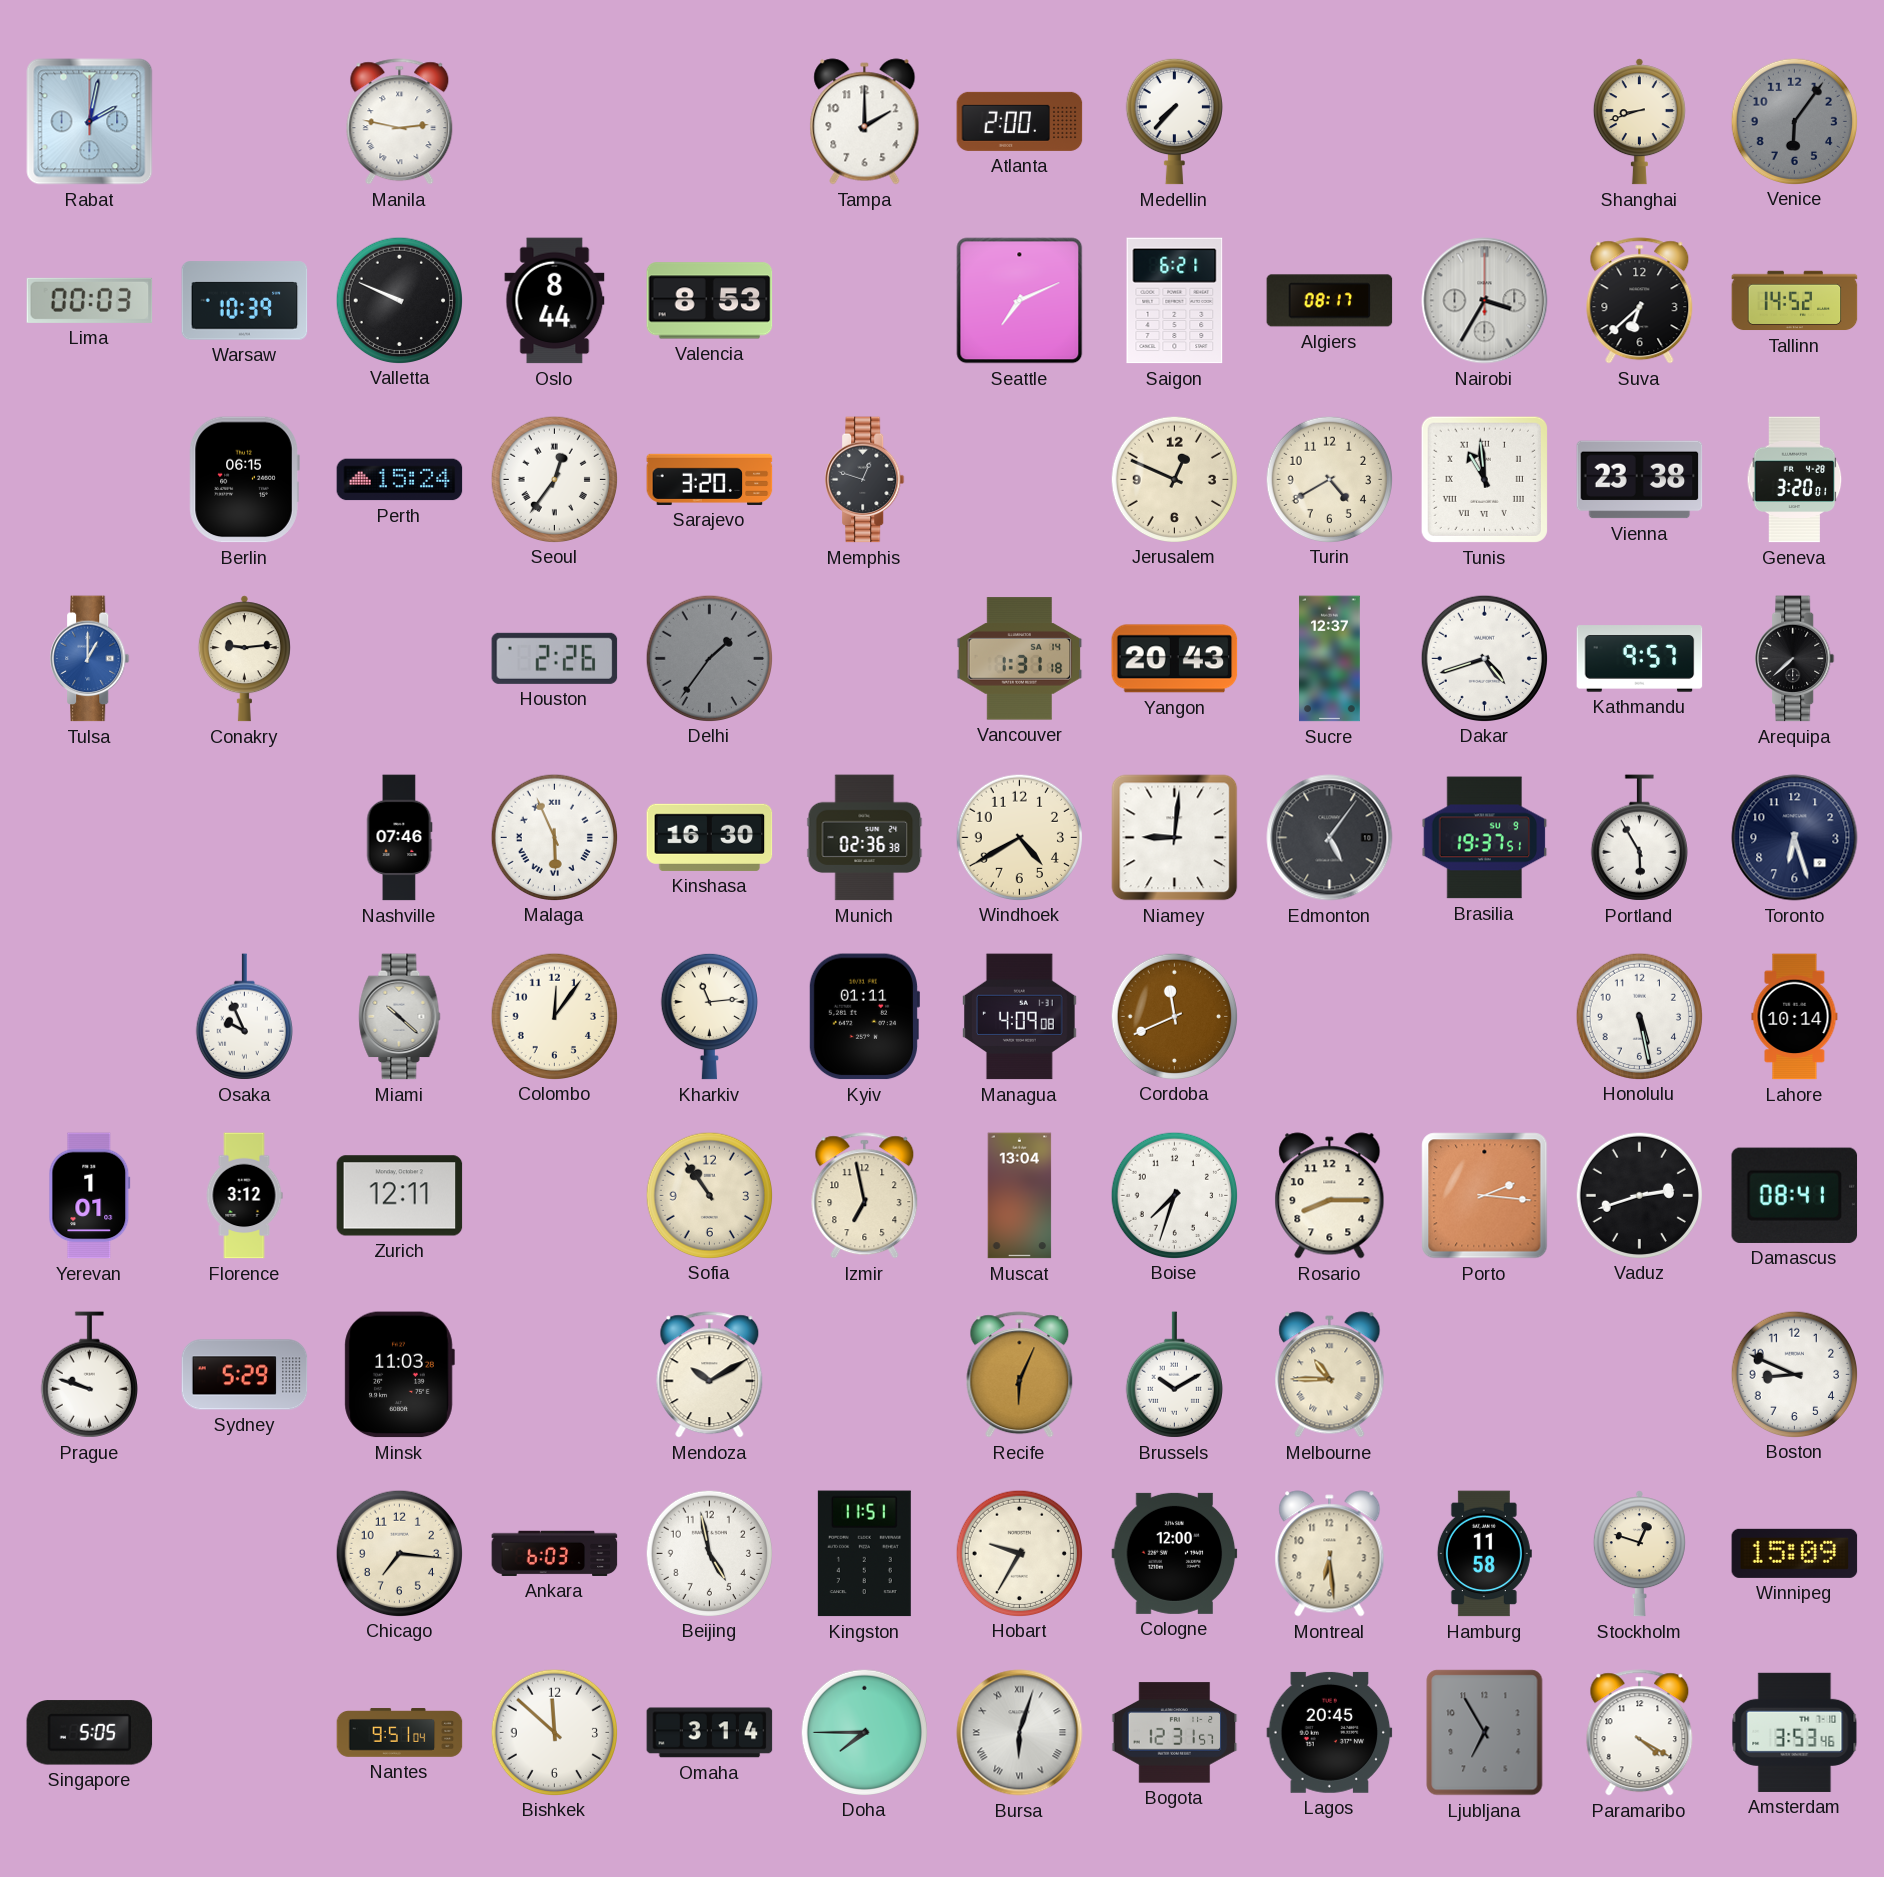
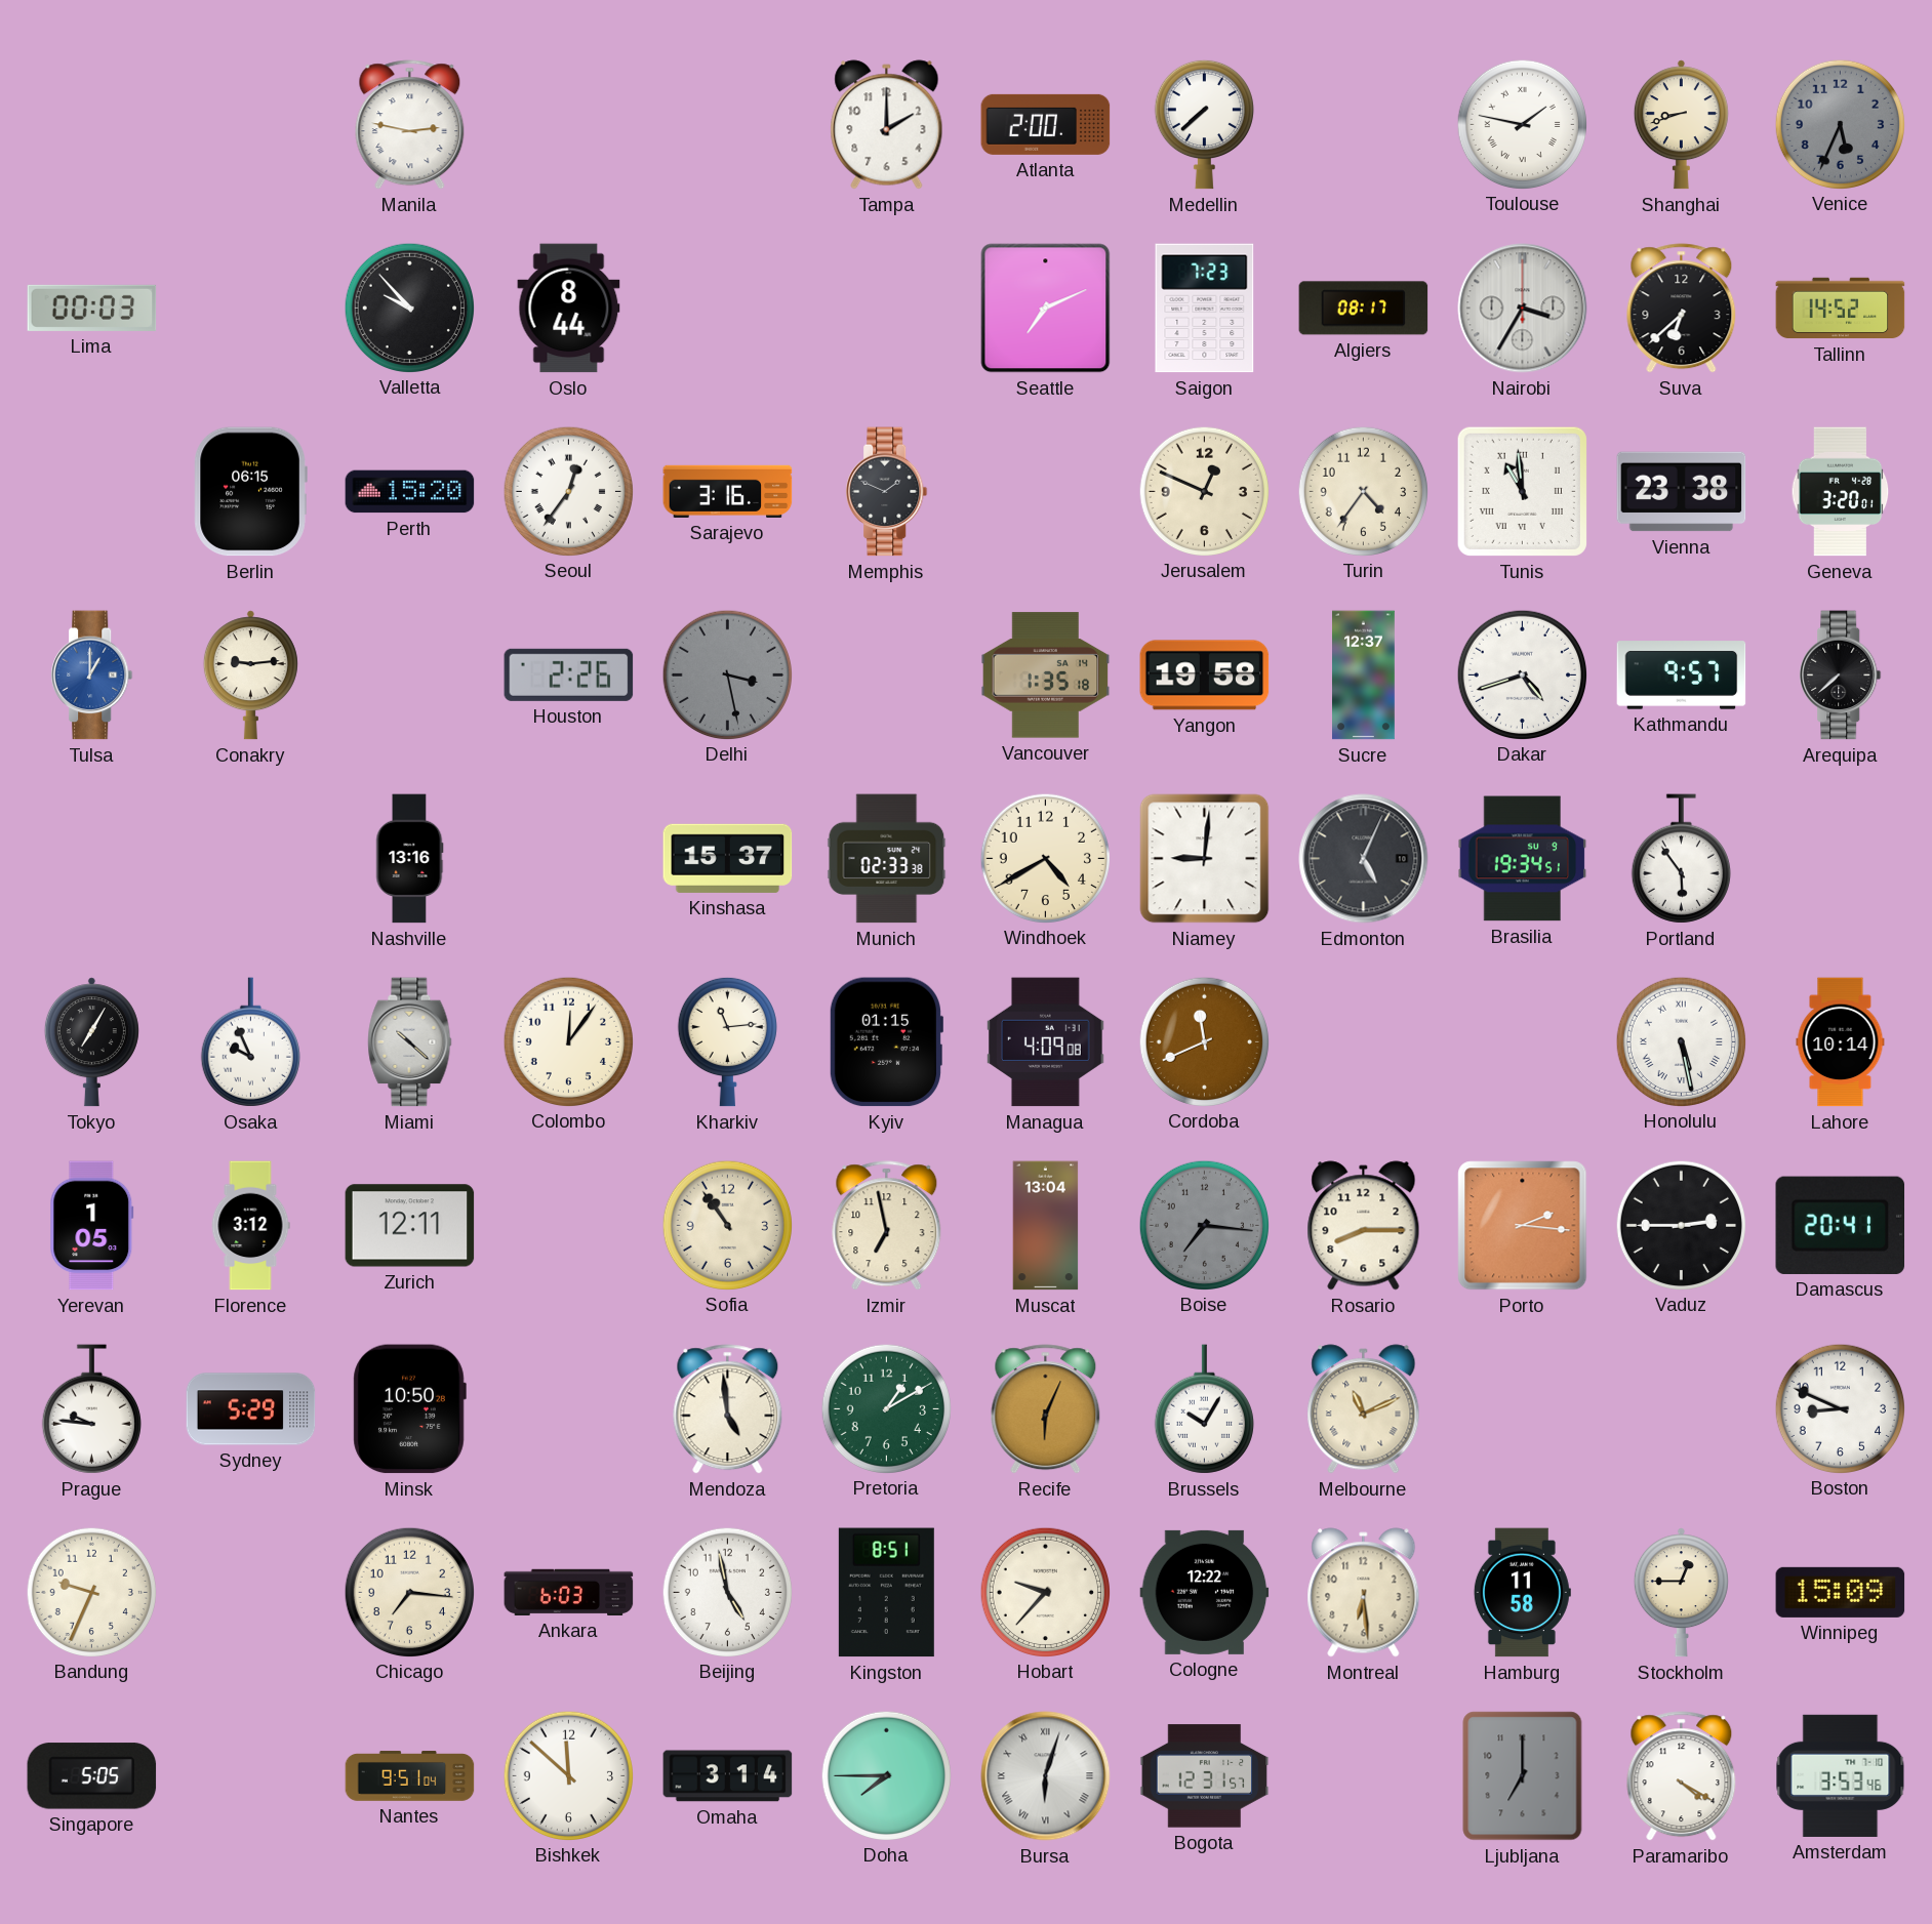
Rabat: 2:02 -> none
Medellin: 7:37 -> 7:38
Toulouse: none -> 1:47
Venice: 6:06 -> 5:34
Warsaw: 10:39 -> none
Valletta: 9:49 -> 9:53
Valencia: 8:53 -> none
Saigon: 6:21 -> 7:23
Perth: 15:24 -> 15:20
Sarajevo: 3:20 -> 3:16
Memphis: 12:48 -> 1:49
Turin: 4:40 -> 4:36
Delhi: 1:36 -> 3:28
Vancouver: 1:31 -> 1:35
Yangon: 20:43 -> 19:58
Nashville: 07:46 -> 13:16
Malaga: 5:56 -> none
Kinshasa: 16:30 -> 15:37
Munich: 02:36 -> 02:33
Edmonton: 5:06 -> 5:04
Brasilia: 19:37 -> 19:34
Portland: 5:55 -> 5:54
Toronto: 6:27 -> none
Tokyo: none -> 7:05
Kyiv: 01:11 -> 01:15
Honolulu numerals: Arabic -> Roman
Yerevan: 1:01 -> 1:05
Boise: 7:33 -> 7:16
Boise dial: white -> grey
Vaduz: 2:42 -> 2:45
Damascus: 08:41 -> 20:41
Prague: 9:48 -> 9:46
Minsk: 11:03 -> 10:50
Mendoza: 10:10 -> 4:59
Pretoria: none -> 1:10
Brussels: 10:10 -> 10:05
Melbourne: 10:45 -> 11:11
Bandung: none -> 9:34
Kingston: 11:51 -> 8:51
Hobart: 9:35 -> 9:37
Cologne: 12:00 -> 12:22
Stockholm: 12:48 -> 12:45
Lagos: 20:45 -> none
Ljubljana: 6:55 -> 7:00
